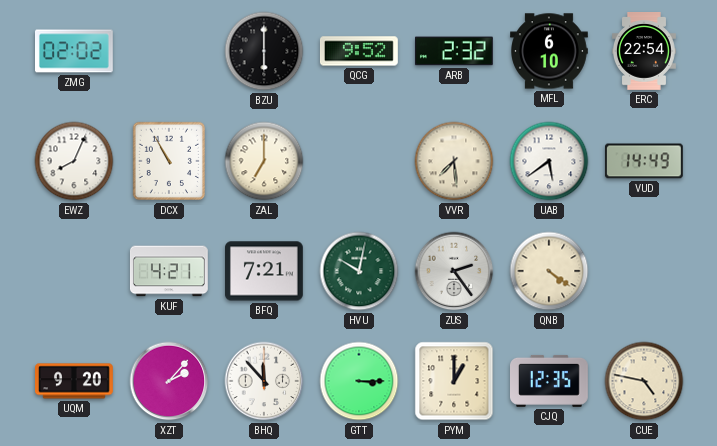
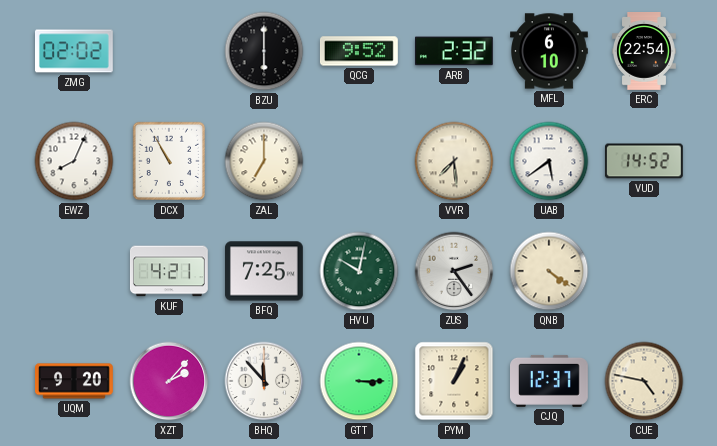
VUD: 14:49 -> 14:52
BFQ: 7:21 -> 7:25
PYM: 1:00 -> 1:04
CJQ: 12:35 -> 12:37
